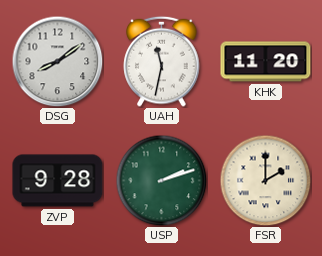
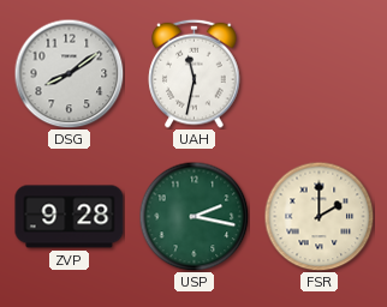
KHK: 11:20 -> none
USP: 2:12 -> 2:17
